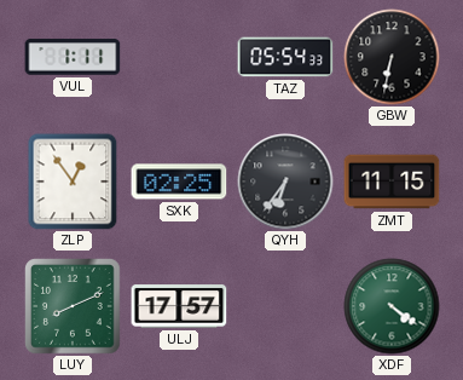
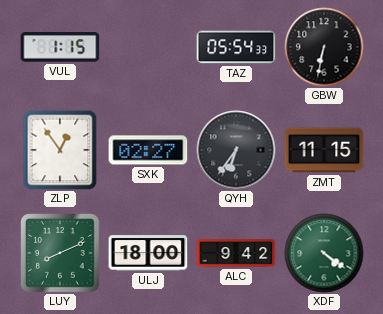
VUL: 1:11 -> 1:15
SXK: 02:25 -> 02:27
ULJ: 17:57 -> 18:00
ALC: none -> 9:42
